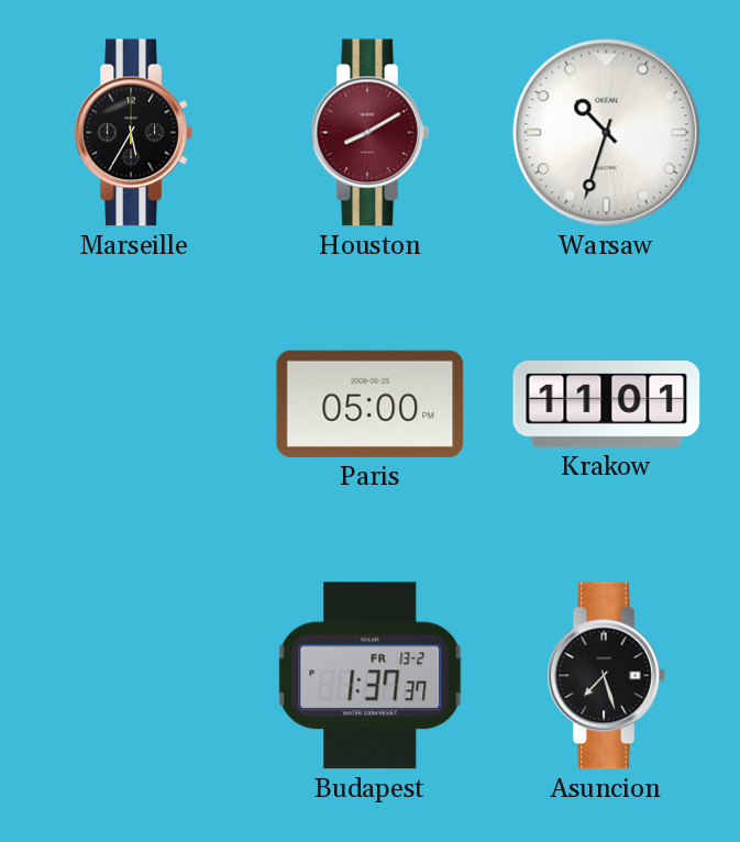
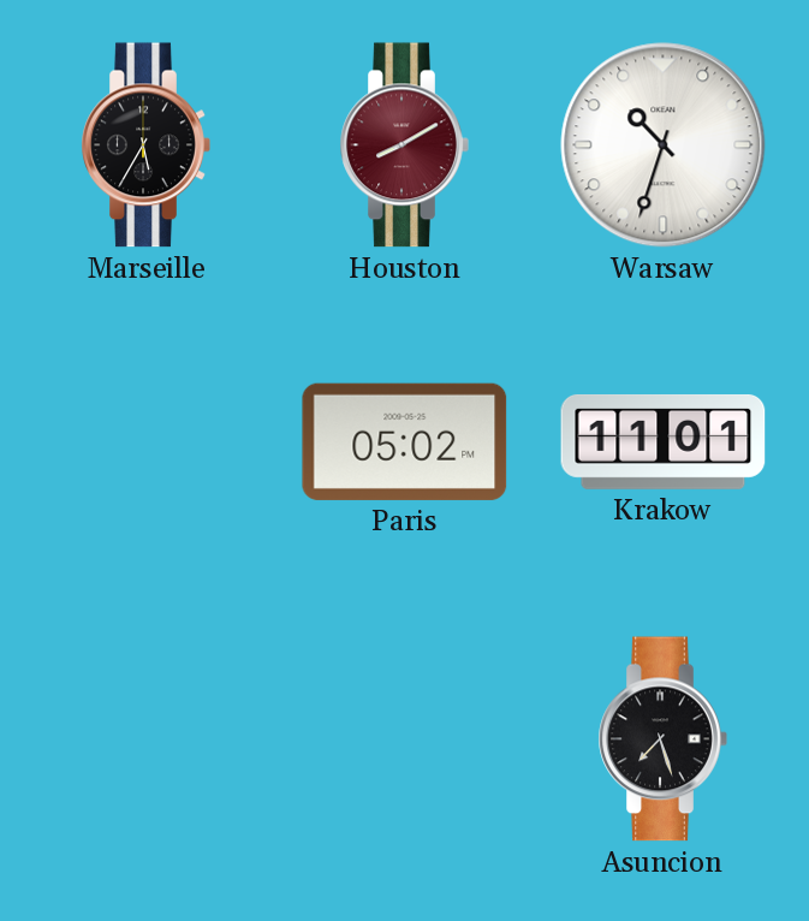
Paris: 05:00 -> 05:02
Budapest: 1:37 -> none
